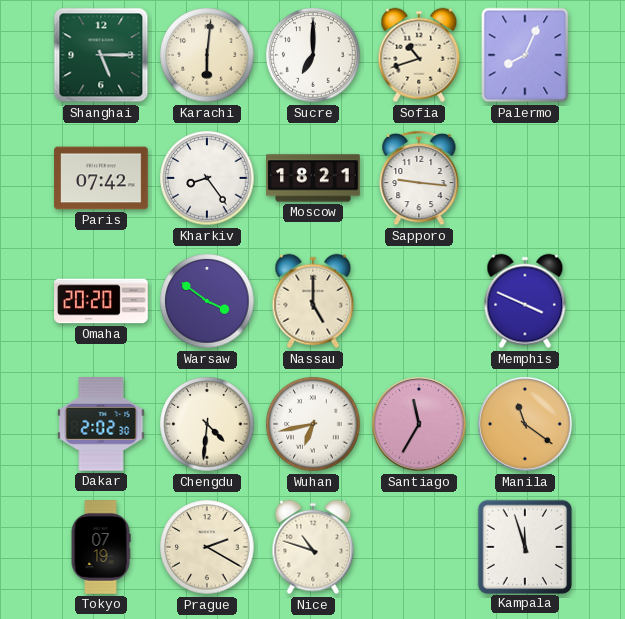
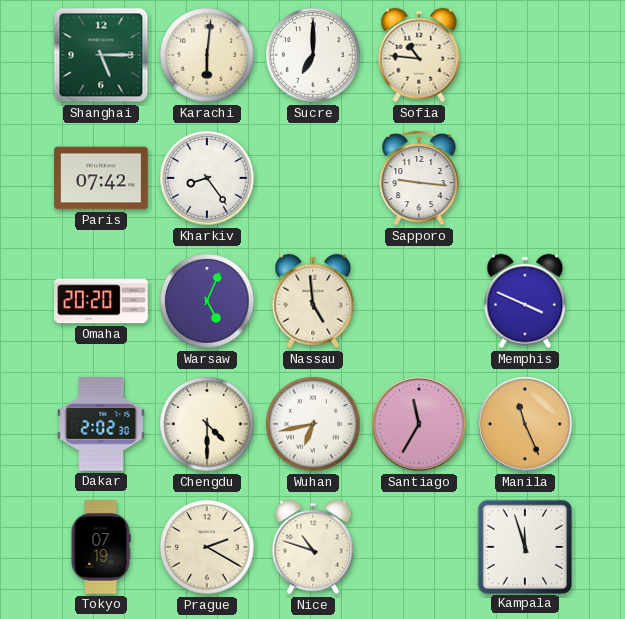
Sofia: 10:42 -> 10:46
Palermo: 8:04 -> none
Moscow: 18:21 -> none
Warsaw: 3:51 -> 5:04
Nassau: 5:00 -> 4:59
Chengdu: 4:31 -> 4:30
Manila: 11:21 -> 11:26
